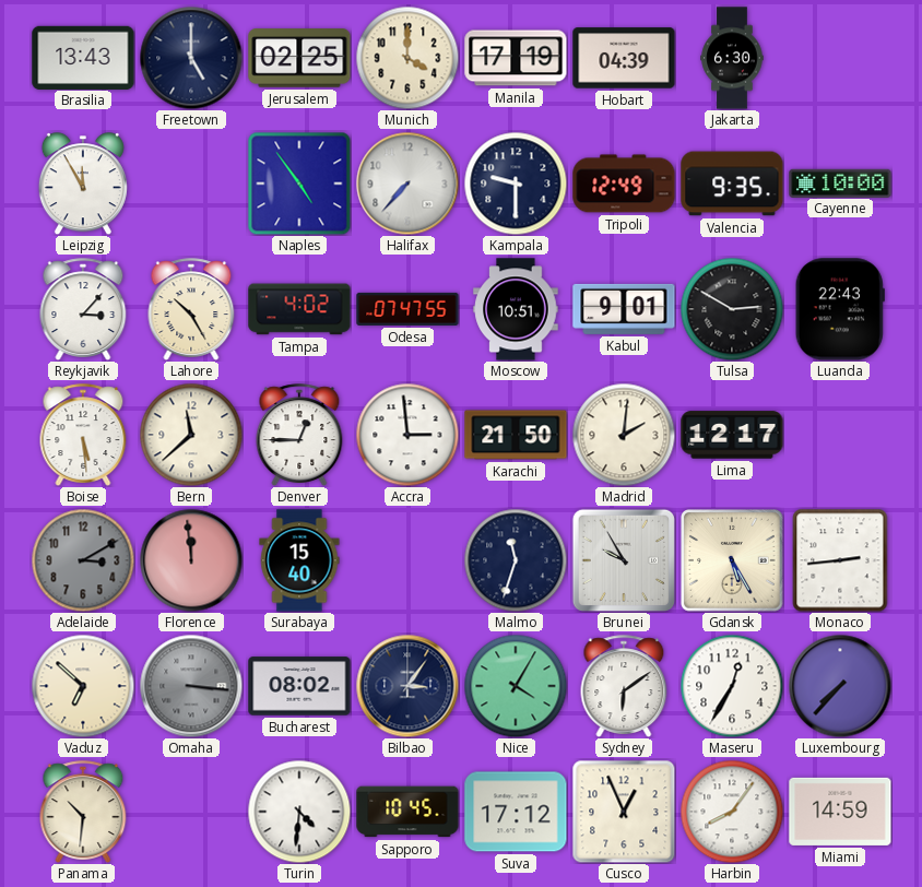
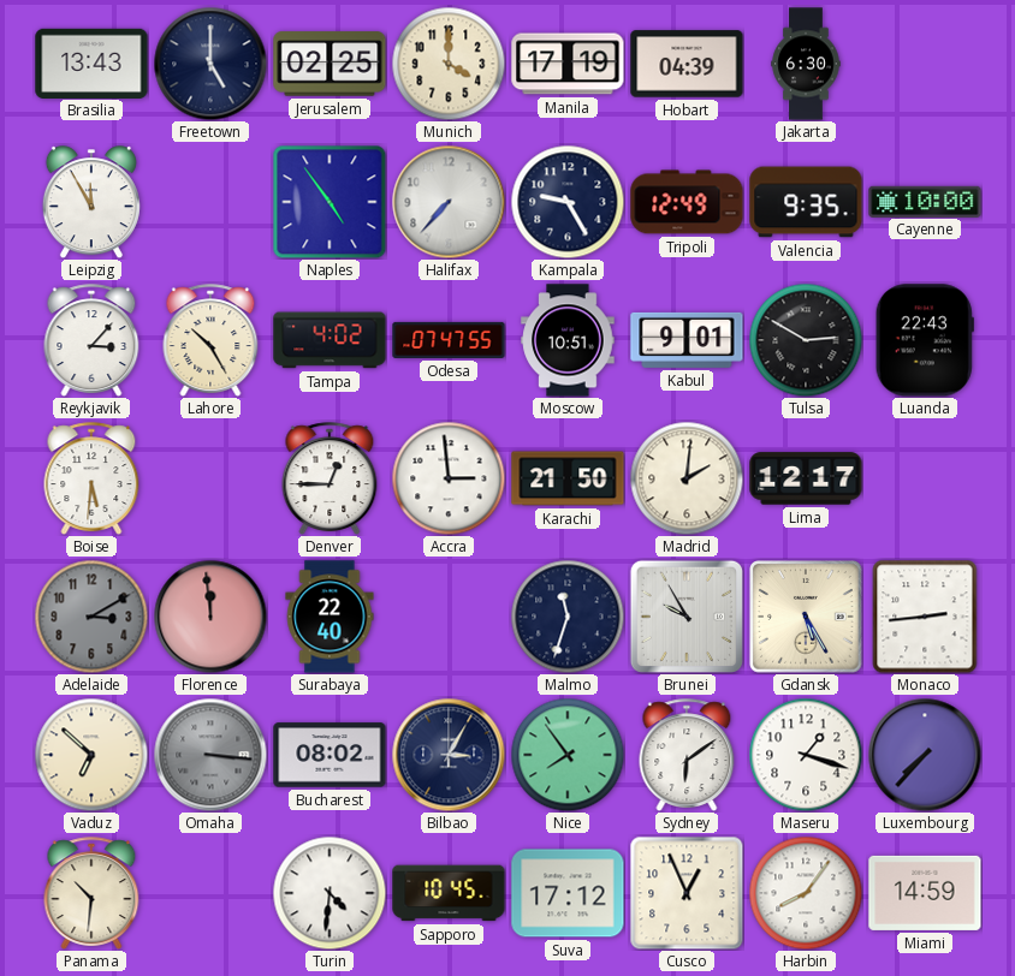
Kampala: 9:30 -> 9:25
Boise: 5:29 -> 5:31
Bern: 11:38 -> none
Surabaya: 15:40 -> 22:40
Bilbao: 3:06 -> 3:05
Nice: 4:05 -> 7:54
Maseru: 12:35 -> 1:18
